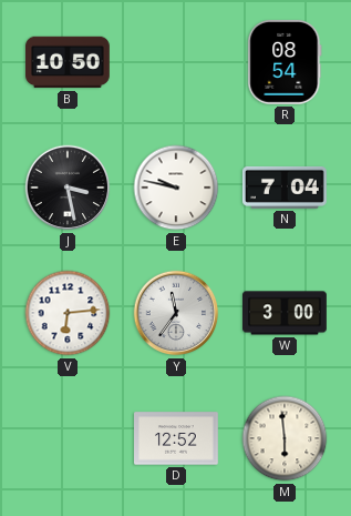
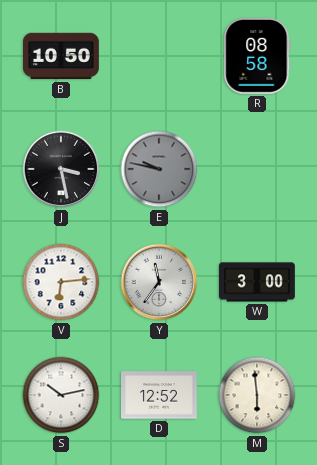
R: 08:54 -> 08:58
E dial: white -> grey
N: 7:04 -> none
S: none -> 10:13
